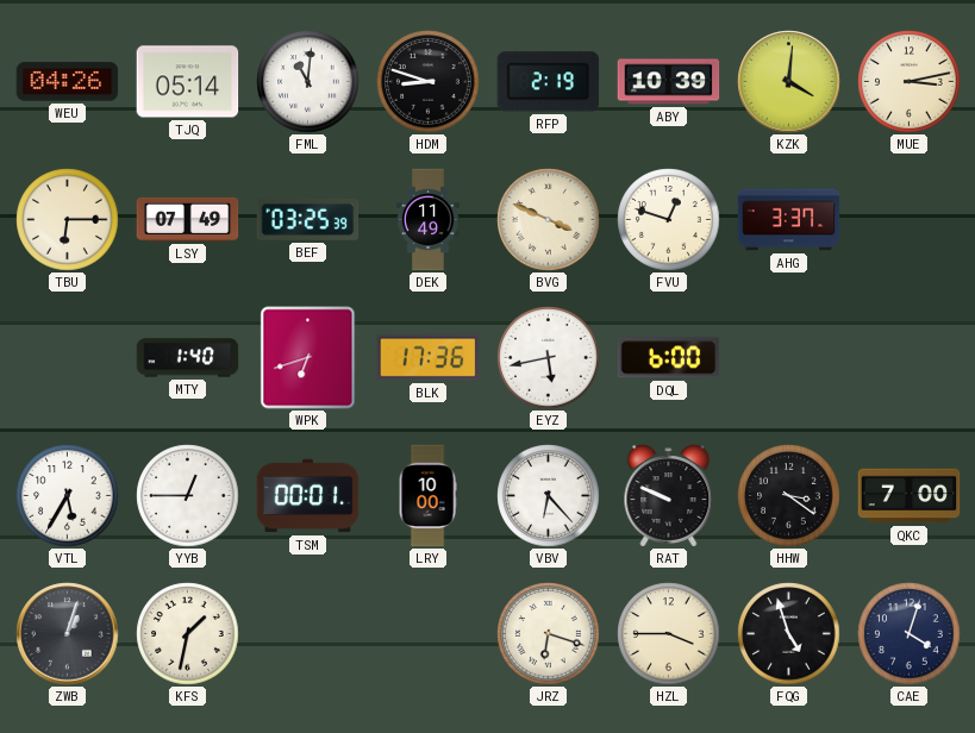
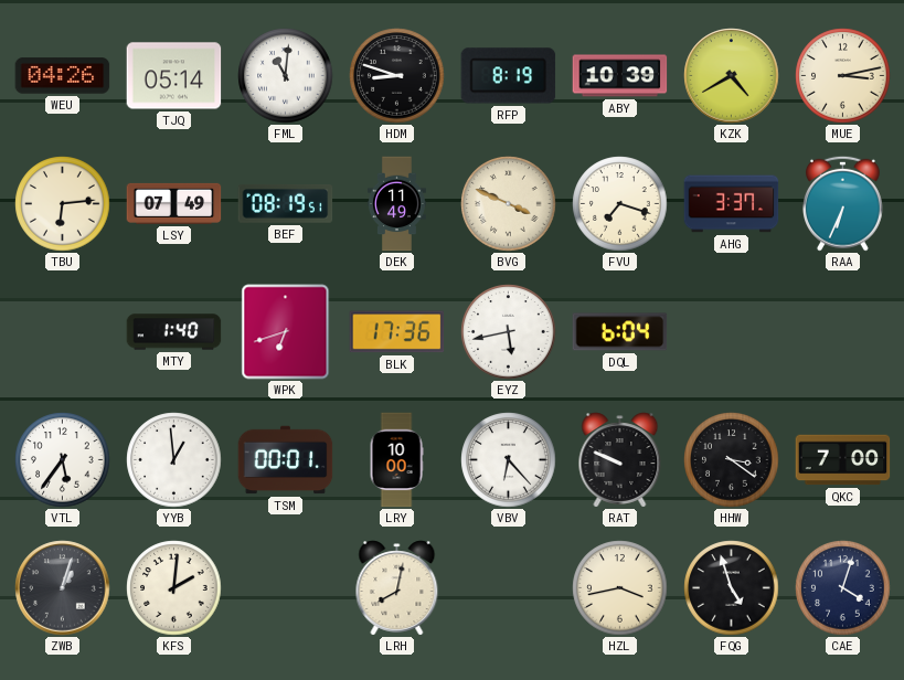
RFP: 2:19 -> 8:19
KZK: 4:01 -> 4:40
TBU: 6:15 -> 6:14
BEF: 03:25 -> 08:19
FVU: 12:48 -> 7:18
RAA: none -> 6:34
DQL: 6:00 -> 6:04
VTL: 5:35 -> 5:36
YYB: 12:45 -> 12:59
KFS: 1:32 -> 2:01
LRH: none -> 8:02
JRZ: 6:18 -> none
HZL: 3:45 -> 3:43
